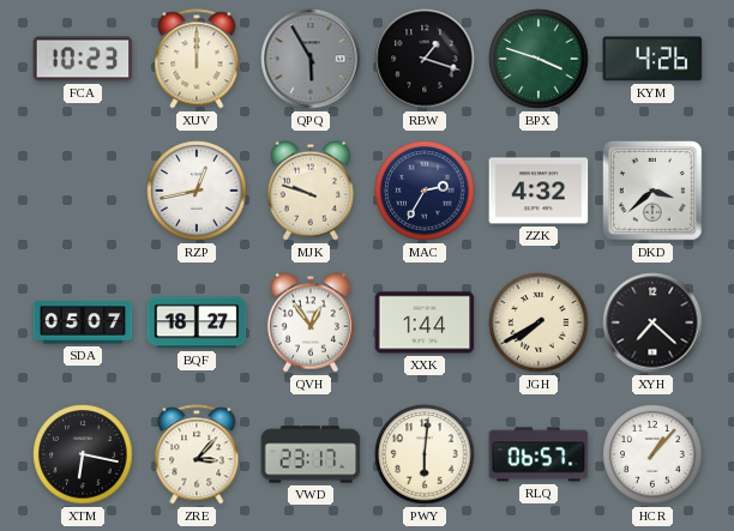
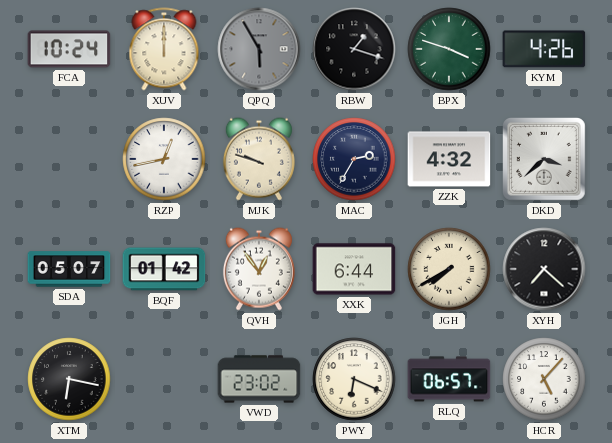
FCA: 10:23 -> 10:24
BQF: 18:27 -> 01:42
XXK: 1:44 -> 6:44
ZRE: 3:07 -> none
VWD: 23:17 -> 23:02
PWY: 6:01 -> 6:19
HCR: 1:07 -> 5:07
